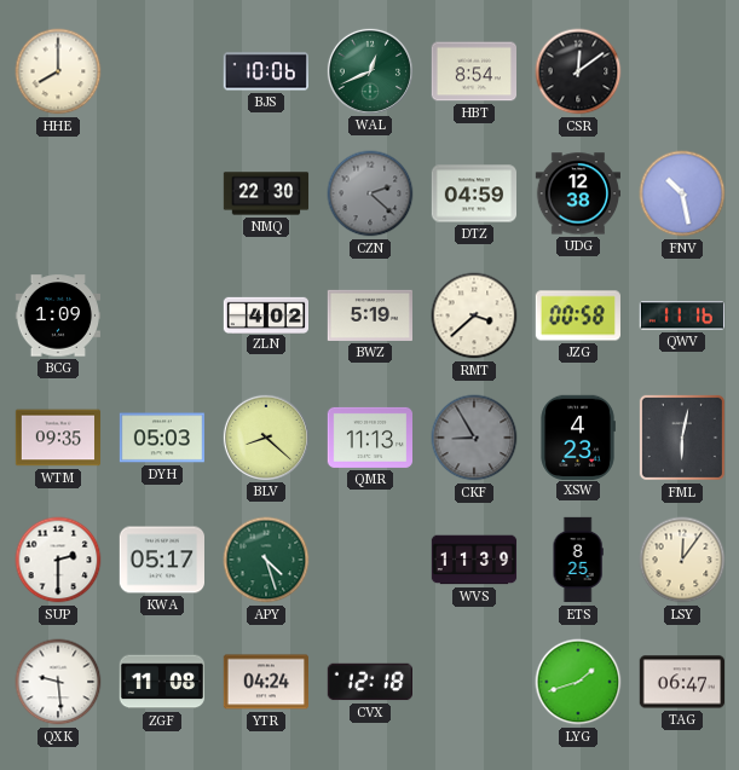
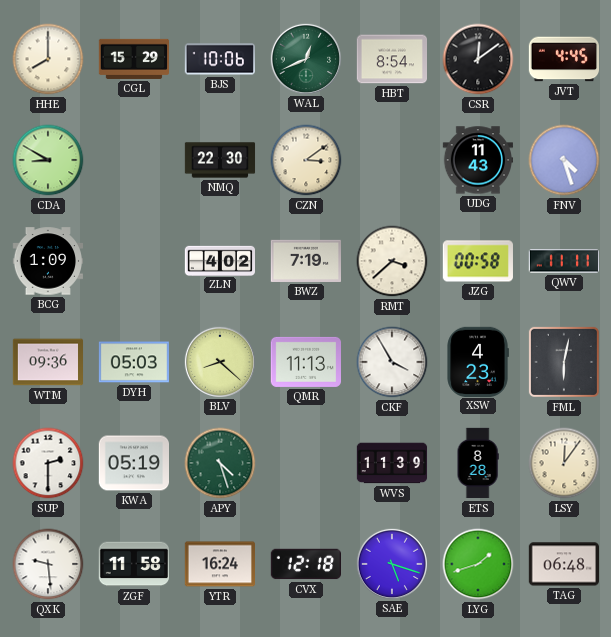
CGL: none -> 15:29
JVT: none -> 4:45
CDA: none -> 8:50
CZN: 2:22 -> 3:09
CZN dial: grey -> cream
DTZ: 04:59 -> none
UDG: 12:38 -> 11:43
FNV: 10:28 -> 4:27
BWZ: 5:19 -> 7:19
QWV: 11:16 -> 11:11
WTM: 09:35 -> 09:36
CKF: 8:55 -> 3:55
CKF dial: grey -> white
KWA: 05:17 -> 05:19
ETS: 8:25 -> 8:28
ZGF: 11:08 -> 11:58
YTR: 04:24 -> 16:24
SAE: none -> 5:18
TAG: 06:47 -> 06:48
